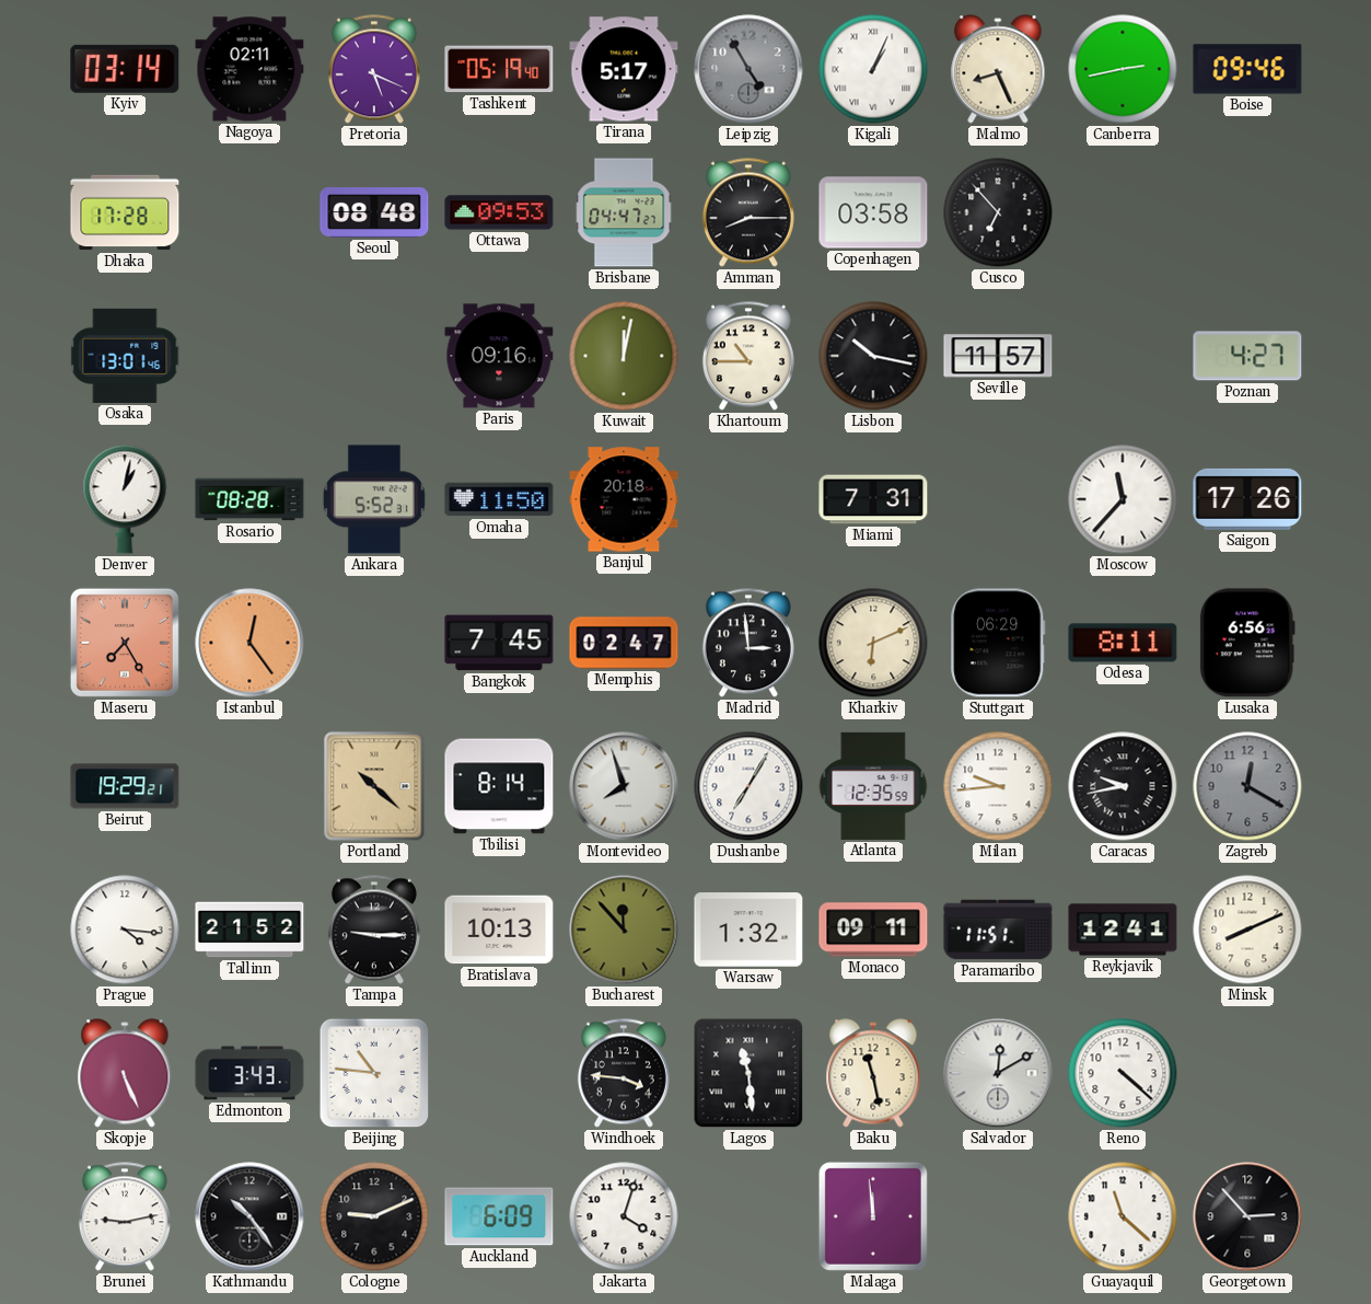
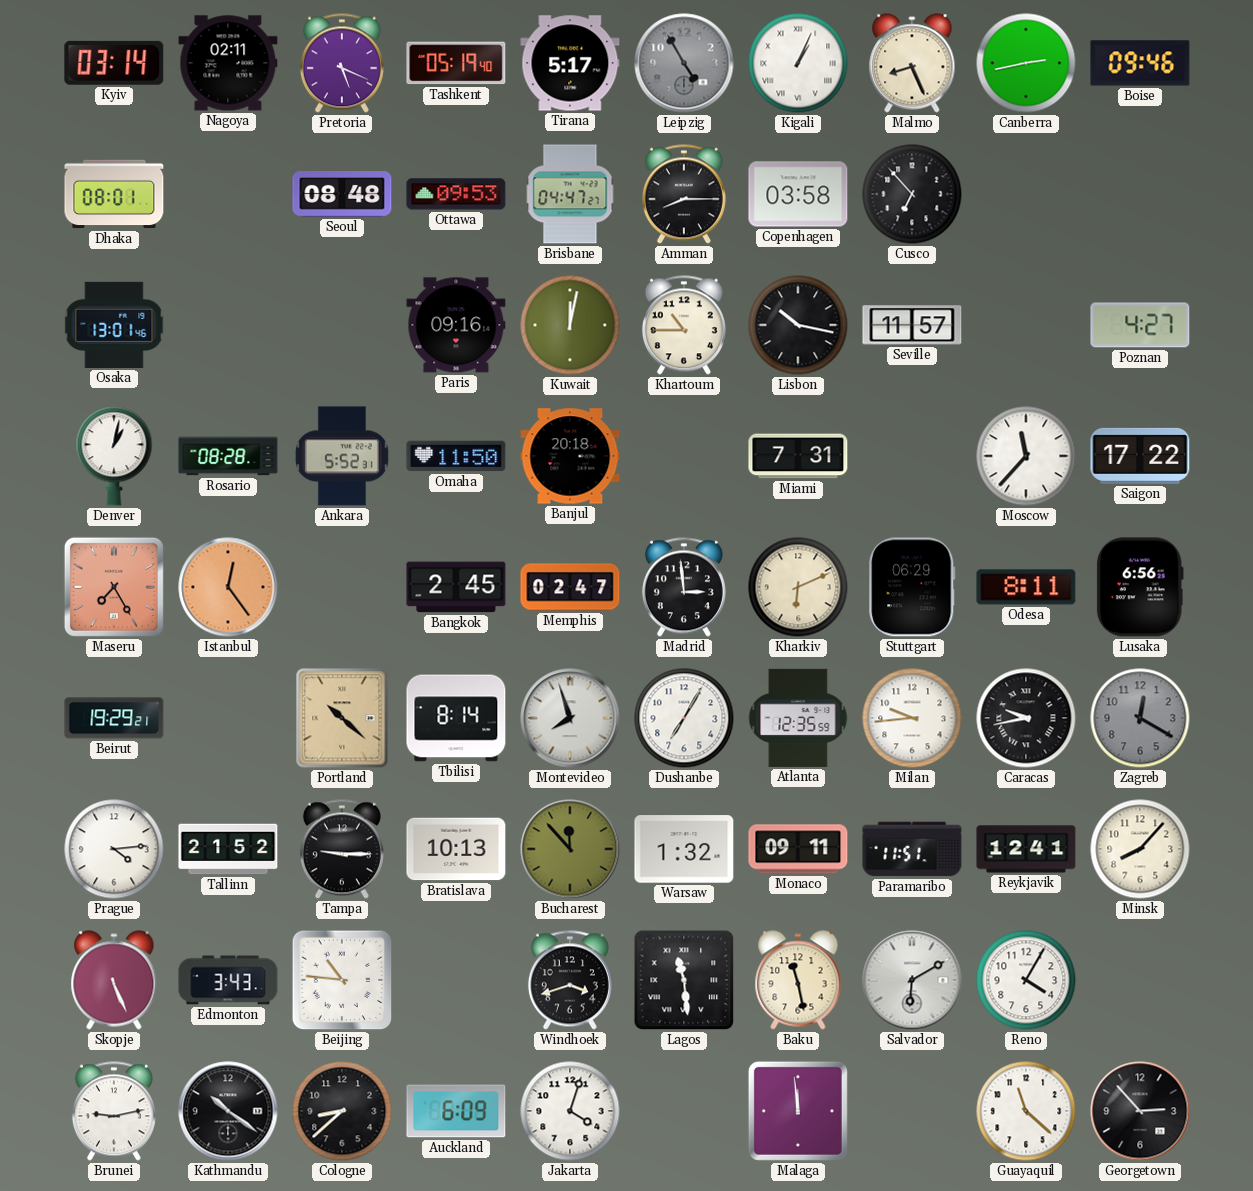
Dhaka: 17:28 -> 08:01
Saigon: 17:26 -> 17:22
Bangkok: 7:45 -> 2:45
Prague: 4:16 -> 4:14
Minsk: 8:11 -> 8:07
Windhoek: 3:46 -> 3:42
Salvador: 12:10 -> 6:10
Reno: 4:22 -> 4:05
Kathmandu: 10:24 -> 10:21
Cologne: 9:11 -> 8:38
